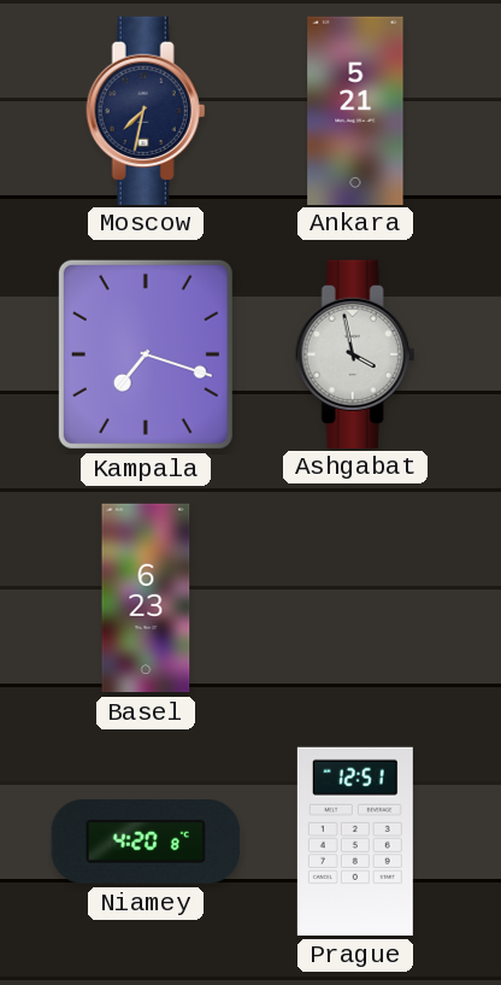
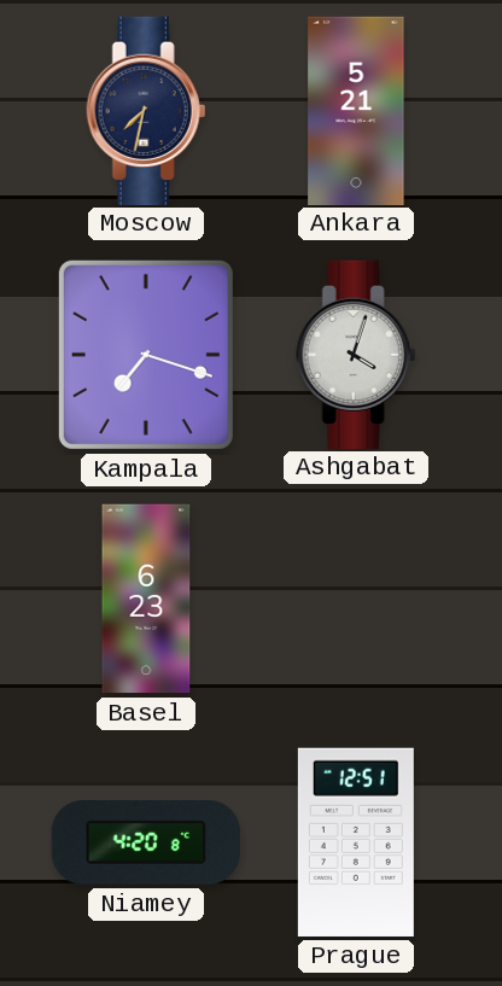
Ashgabat: 3:58 -> 4:03
